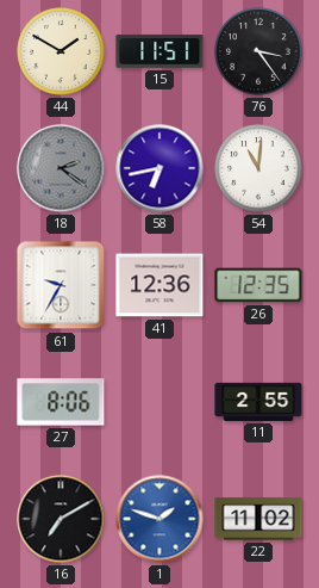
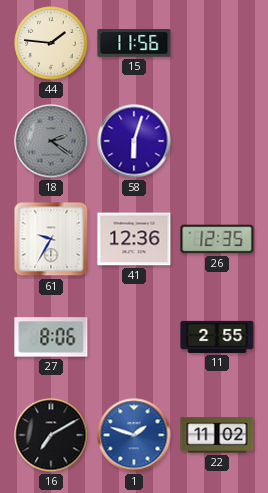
44: 1:50 -> 1:46
15: 11:51 -> 11:56
76: 3:24 -> none
58: 6:43 -> 6:03
54: 11:01 -> none
